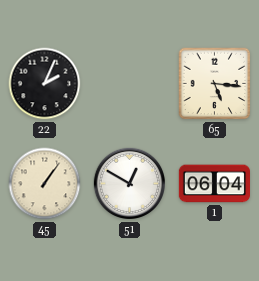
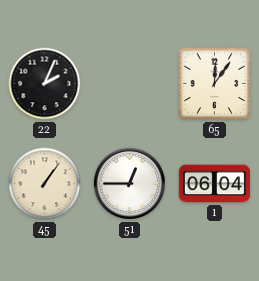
65: 5:16 -> 12:06
51: 12:50 -> 12:45
